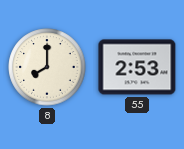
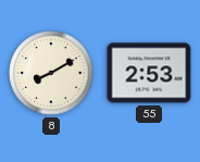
8: 8:00 -> 8:10
